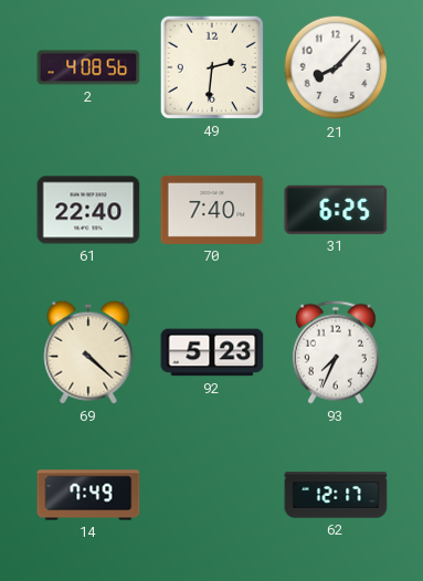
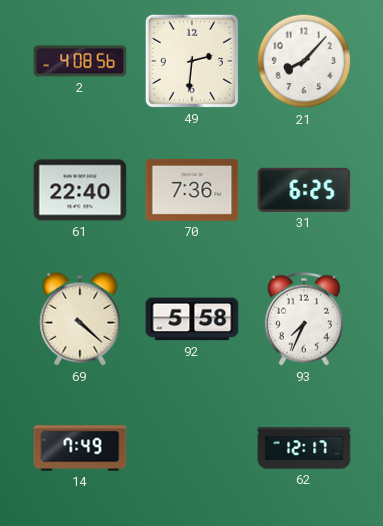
70: 7:40 -> 7:36
92: 5:23 -> 5:58
